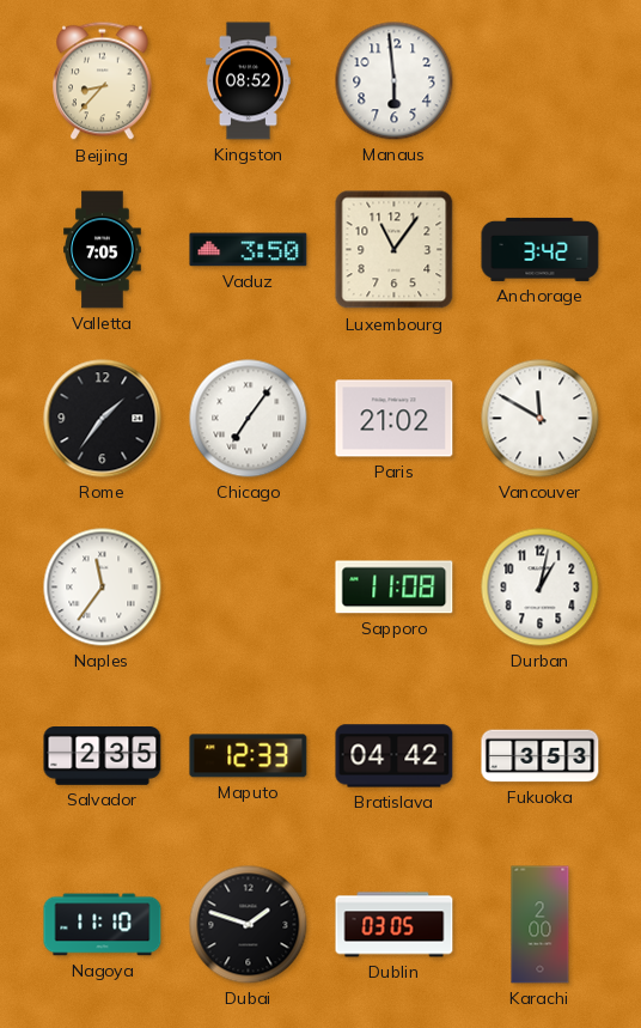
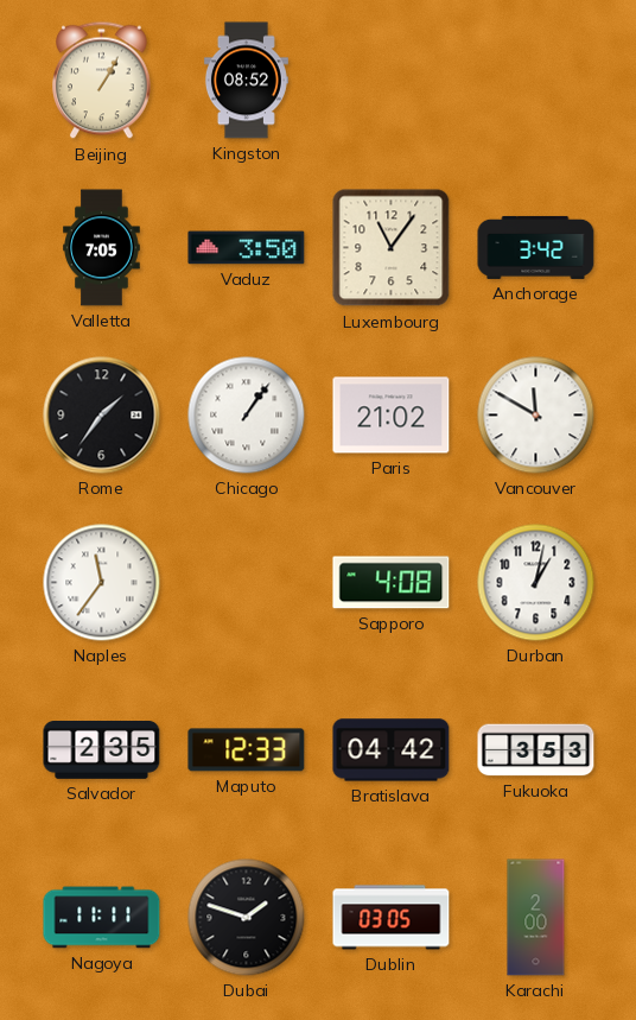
Beijing: 8:37 -> 1:05
Manaus: 5:59 -> none
Chicago: 7:06 -> 1:06
Sapporo: 11:08 -> 4:08
Nagoya: 11:10 -> 11:11
